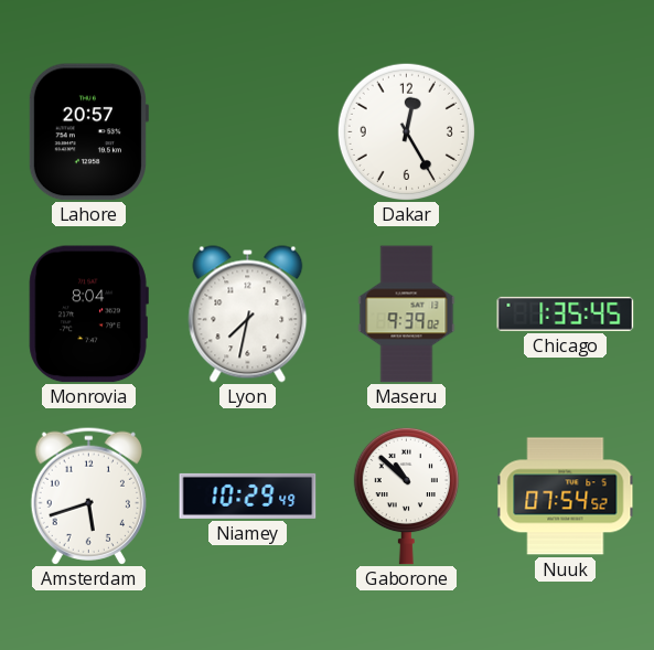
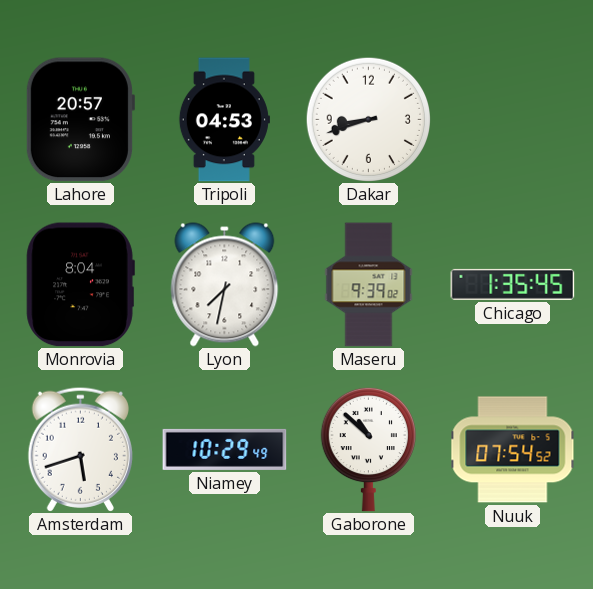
Tripoli: none -> 04:53
Dakar: 12:25 -> 8:42
